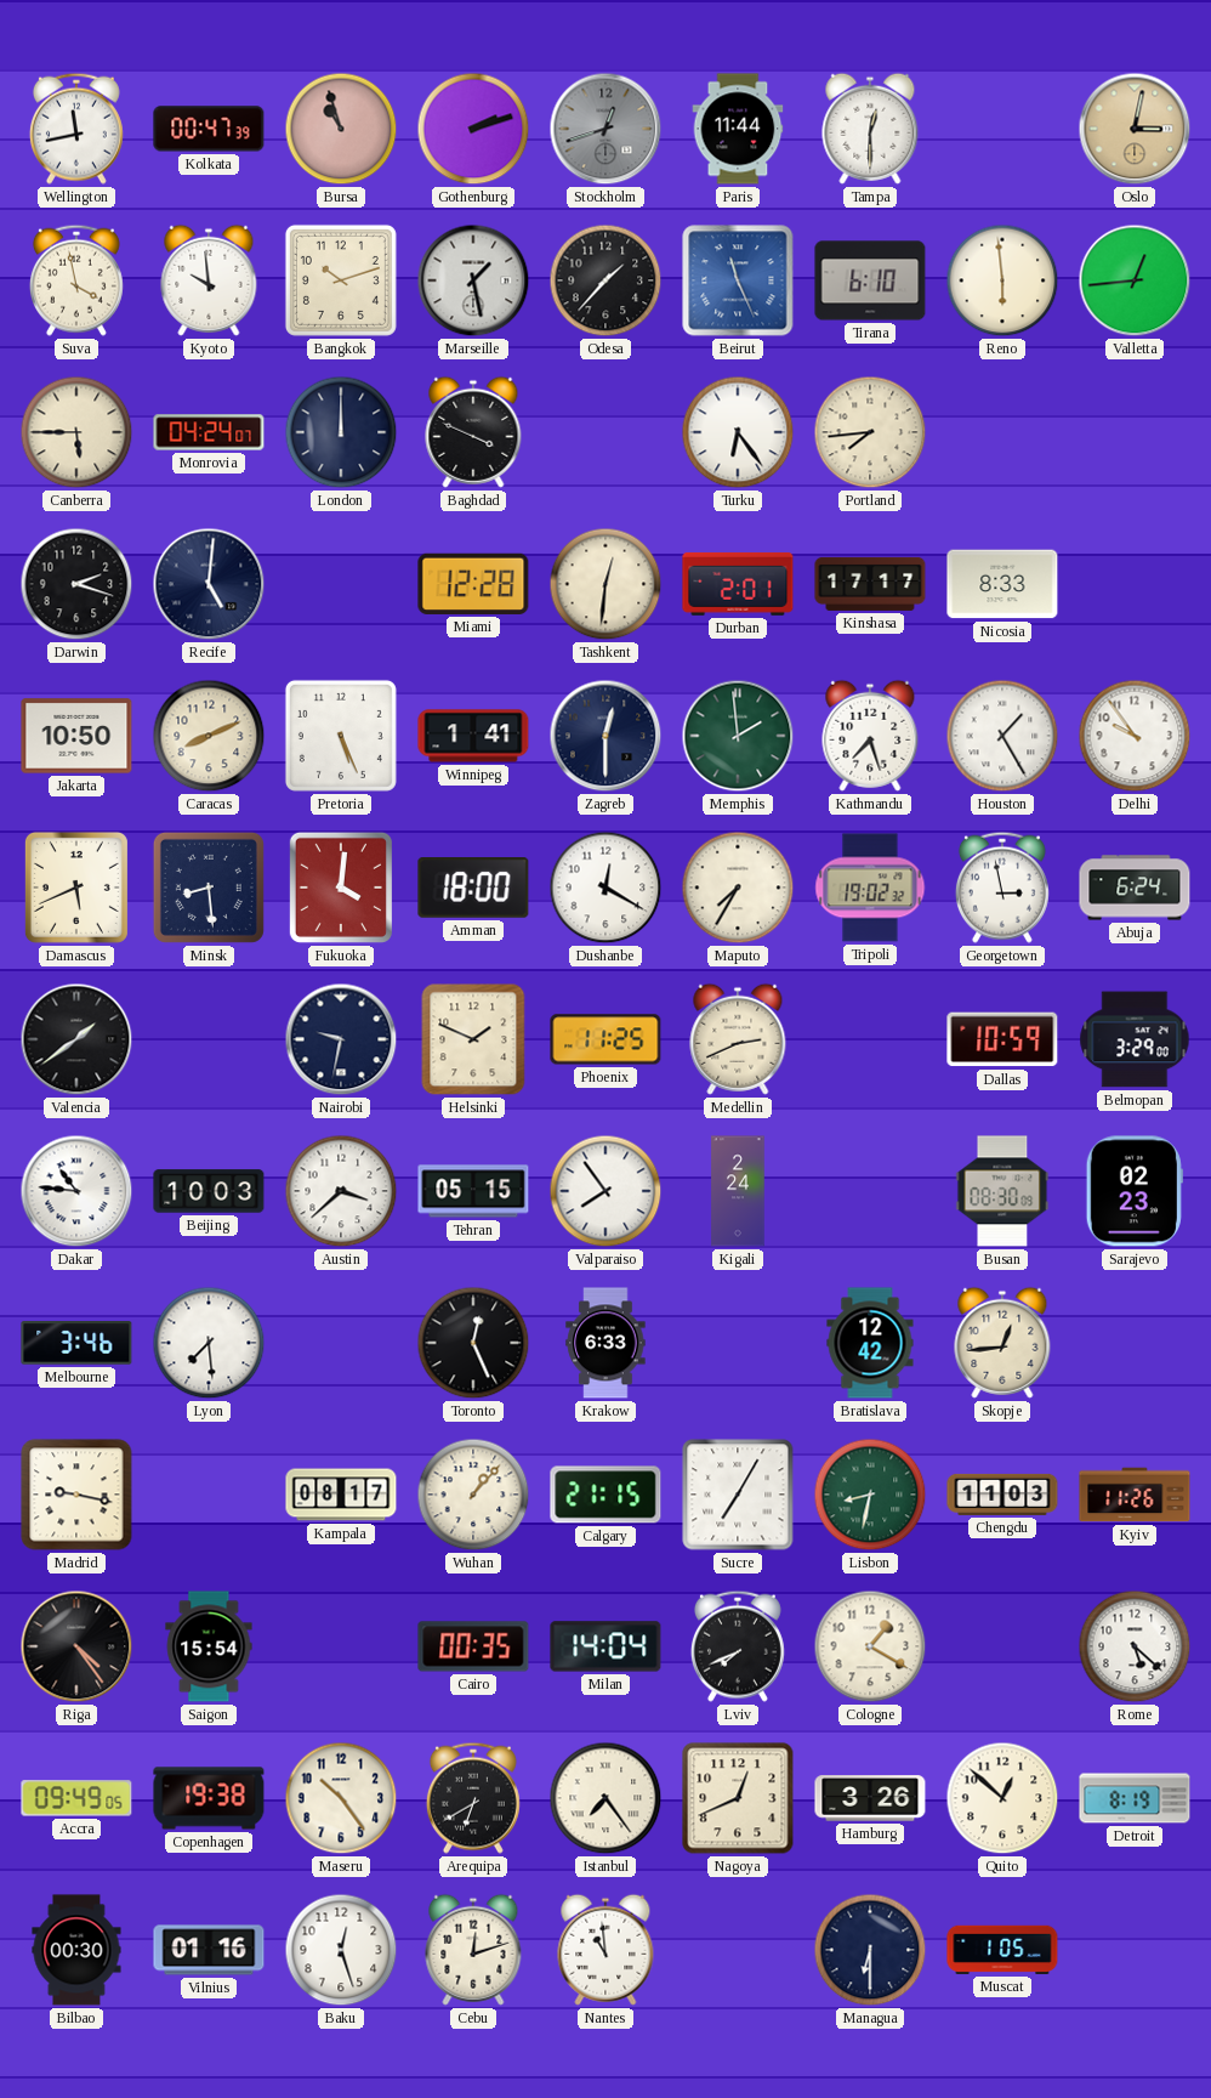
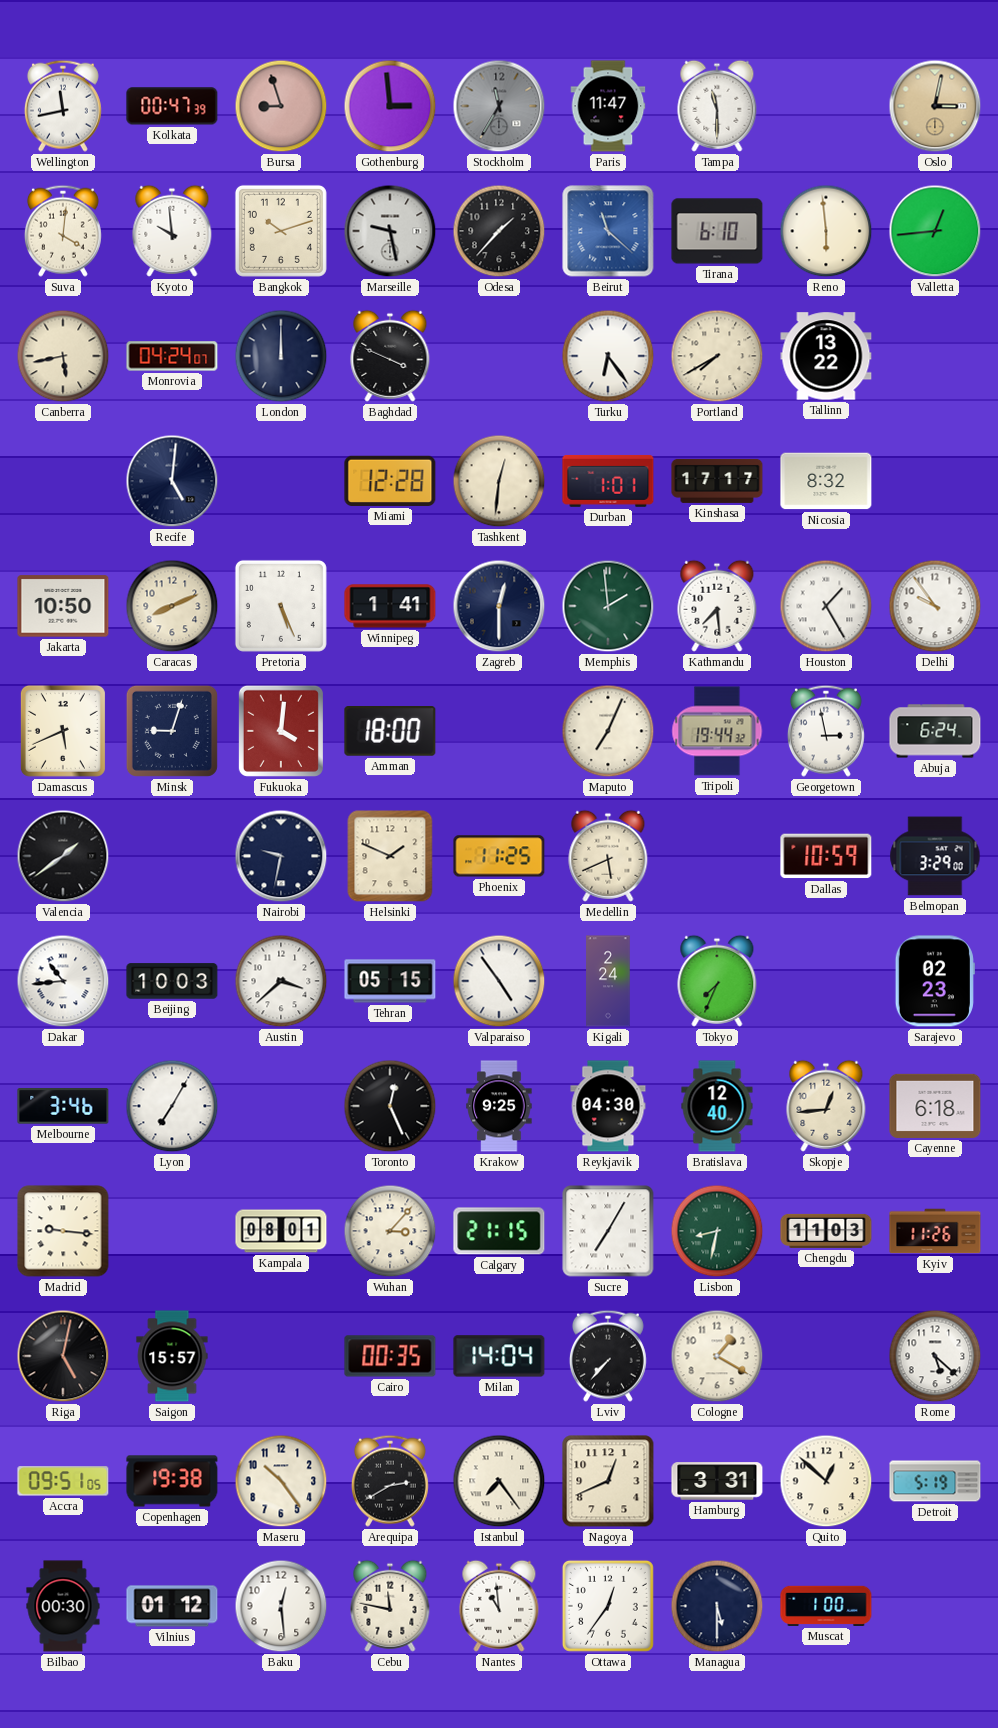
Bursa: 10:57 -> 8:57
Gothenburg: 2:12 -> 2:59
Stockholm: 12:42 -> 11:35
Paris: 11:44 -> 11:47
Tampa: 12:30 -> 11:30
Suva: 3:58 -> 4:01
Marseille: 1:28 -> 9:28
Beirut: 11:26 -> 11:22
Canberra: 5:45 -> 5:43
Portland: 7:44 -> 7:40
Tallinn: none -> 13:22
Darwin: 2:18 -> none
Durban: 2:01 -> 1:01
Nicosia: 8:33 -> 8:32
Kathmandu: 7:27 -> 7:29
Minsk: 8:29 -> 9:03
Dushanbe: 12:20 -> none
Maputo: 7:35 -> 7:04
Tripoli: 19:02 -> 19:44
Medellin: 2:41 -> 5:41
Dakar: 10:46 -> 10:44
Valparaiso: 7:54 -> 4:54
Tokyo: none -> 7:34
Busan: 08:30 -> none
Lyon: 7:29 -> 7:05
Krakow: 6:33 -> 9:25
Reykjavik: none -> 04:30
Bratislava: 12:42 -> 12:40
Cayenne: none -> 6:18
Madrid: 9:17 -> 9:16
Kampala: 08:17 -> 08:01
Wuhan: 1:07 -> 3:07
Riga: 4:24 -> 5:02
Saigon: 15:54 -> 15:57
Lviv: 7:41 -> 7:37
Accra: 09:49 -> 09:51
Arequipa: 6:40 -> 2:40
Hamburg: 3:26 -> 3:31
Detroit: 8:19 -> 5:19
Vilnius: 01:16 -> 01:12
Baku: 12:27 -> 12:29
Cebu: 12:12 -> 11:47
Ottawa: none -> 12:36
Managua: 6:30 -> 5:30
Muscat: 1:05 -> 1:00
